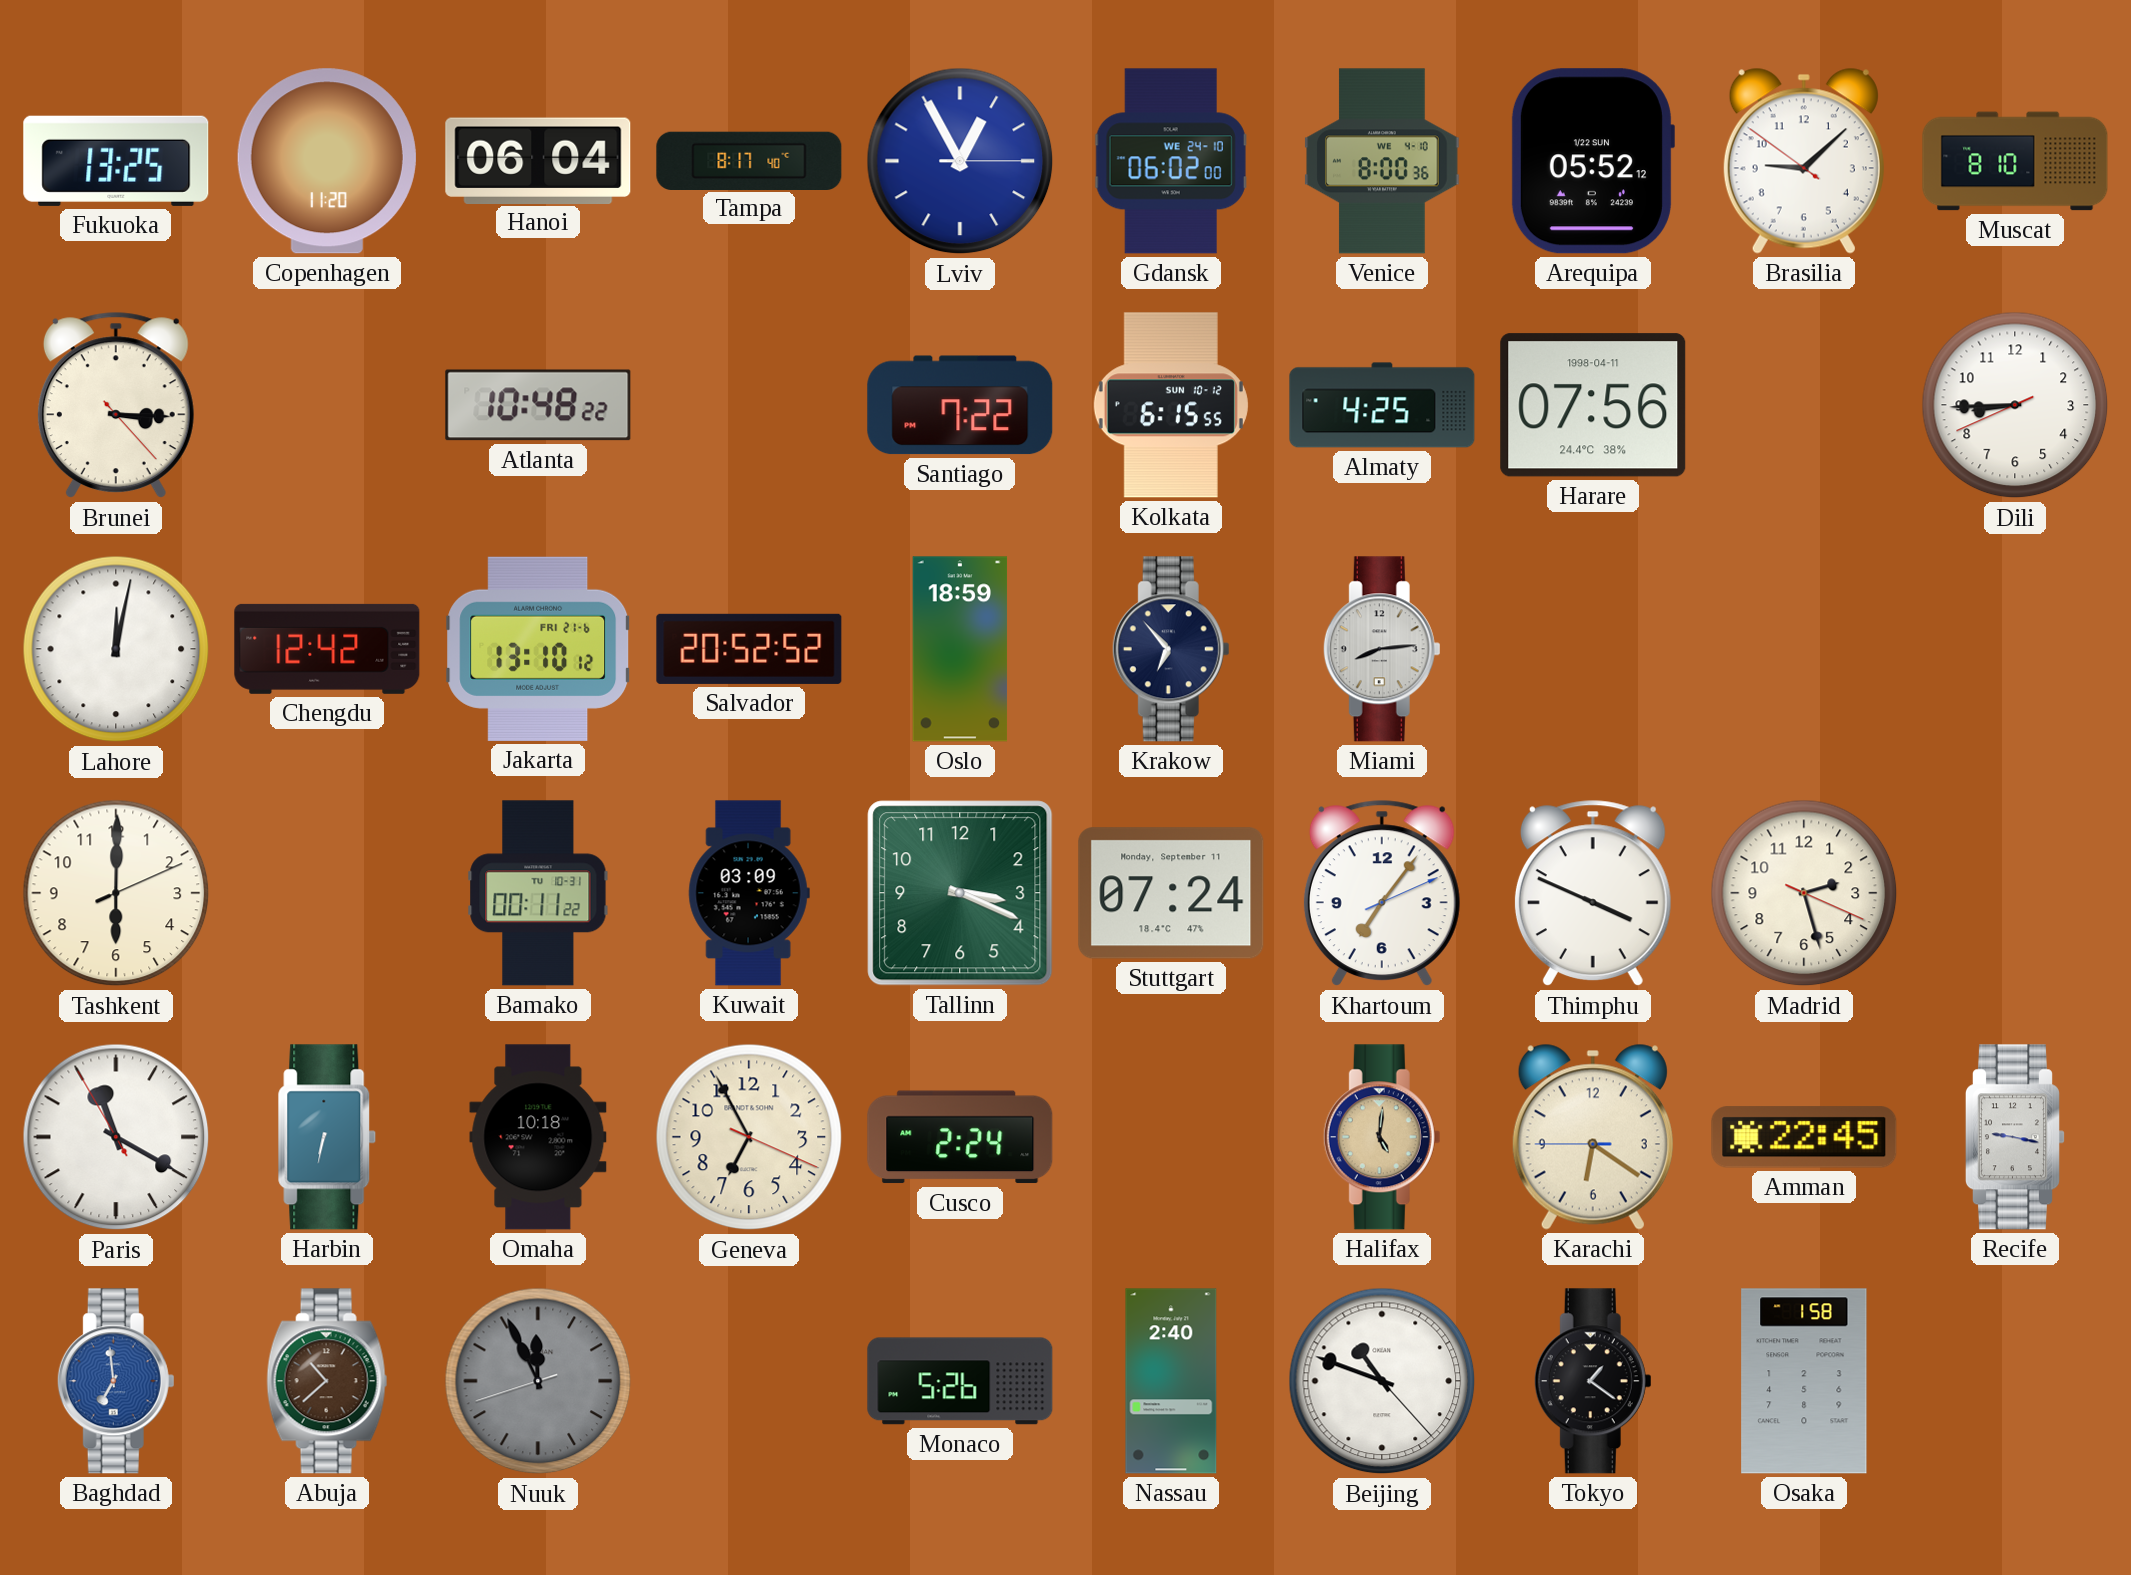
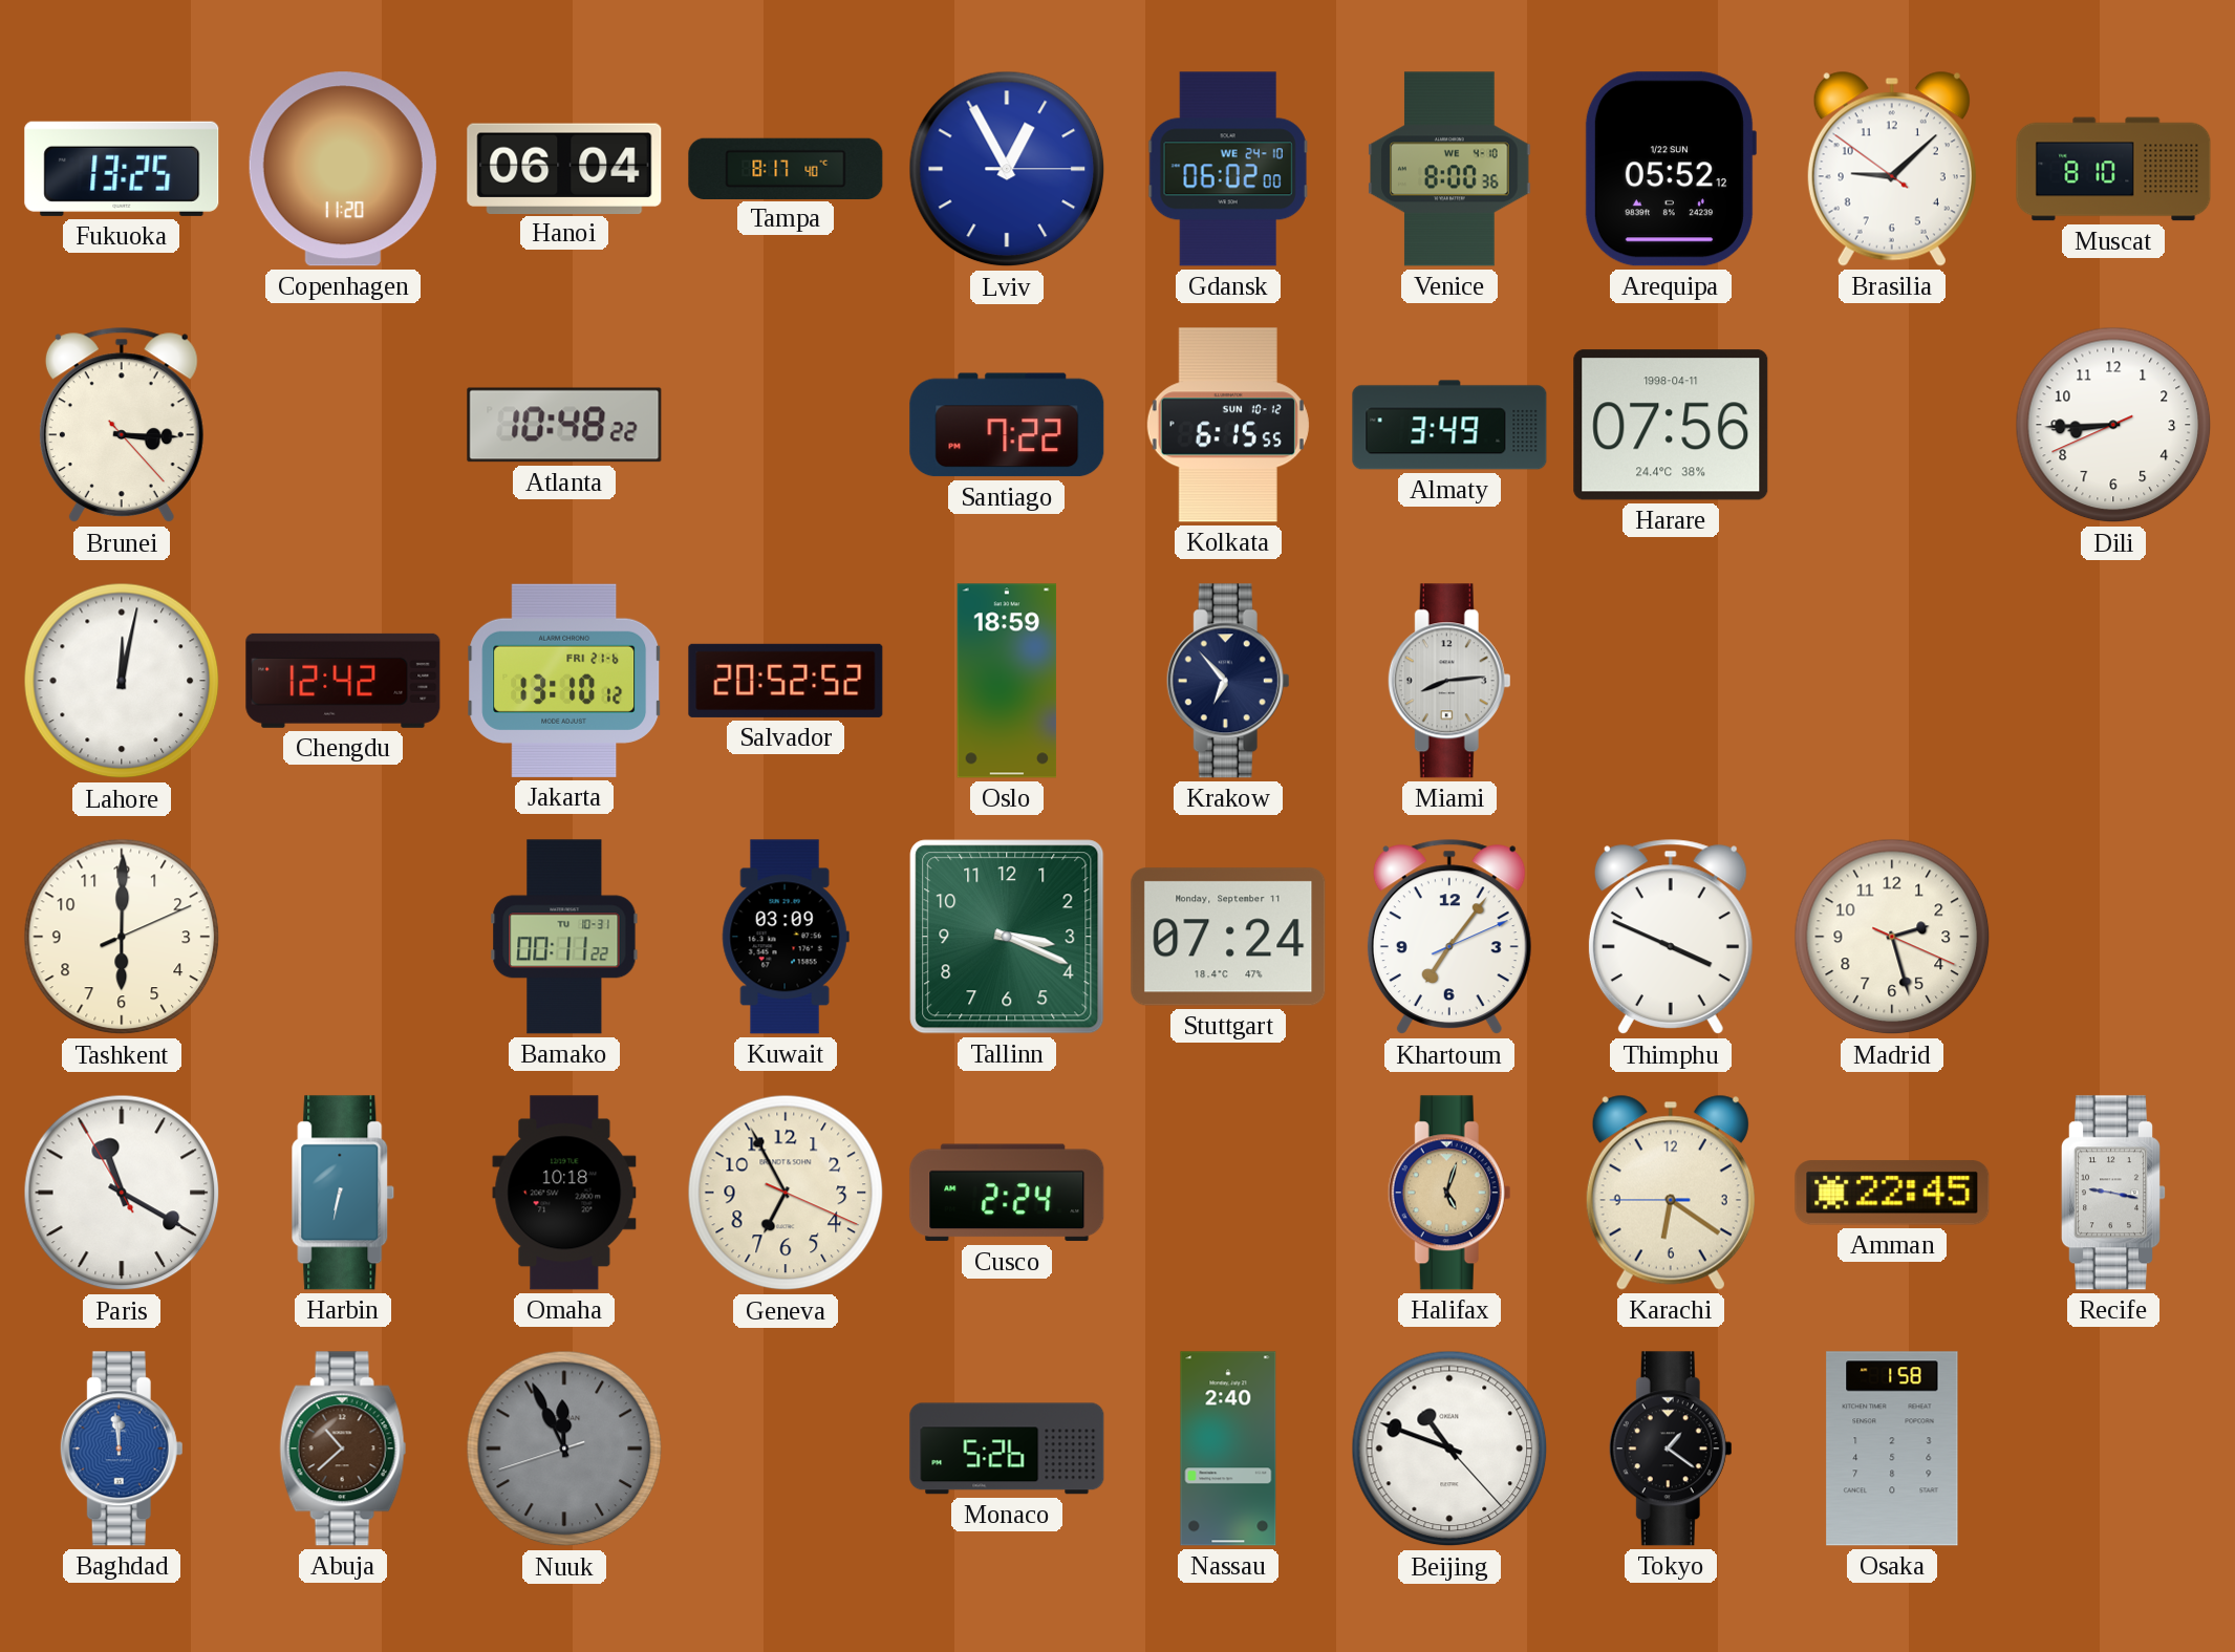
Almaty: 4:25 -> 3:49
Halifax: 5:01 -> 5:03
Baghdad: 6:59 -> 11:59
